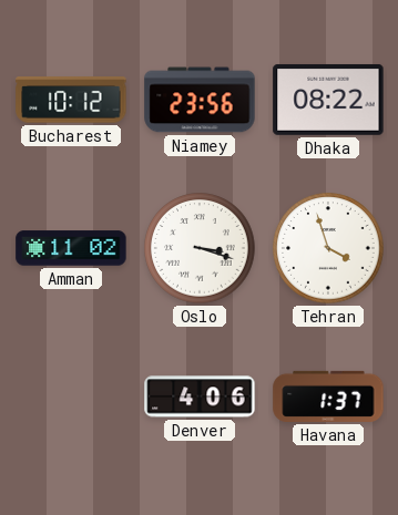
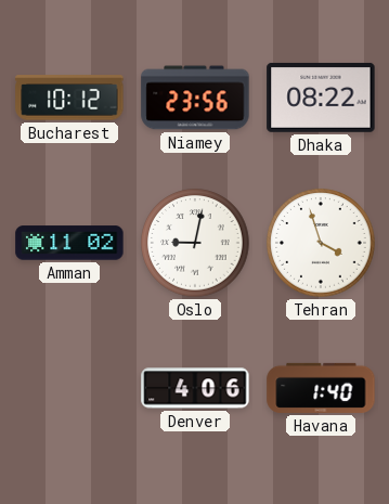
Oslo: 3:18 -> 9:02
Havana: 1:37 -> 1:40
